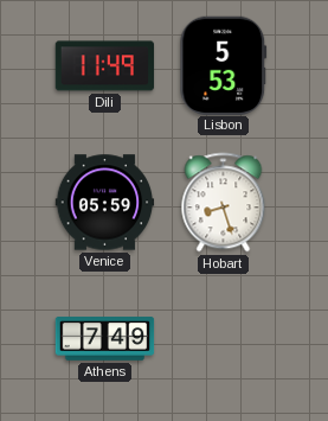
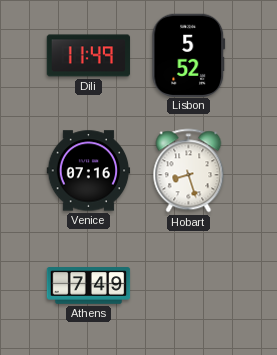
Lisbon: 5:53 -> 5:52
Venice: 05:59 -> 07:16
